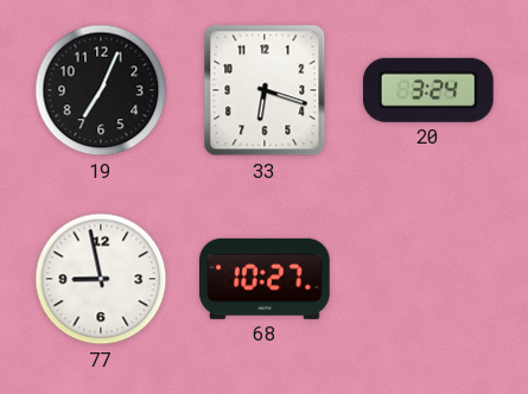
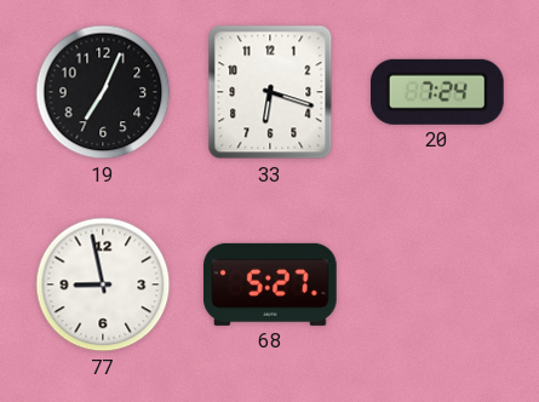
20: 3:24 -> 7:24
68: 10:27 -> 5:27
